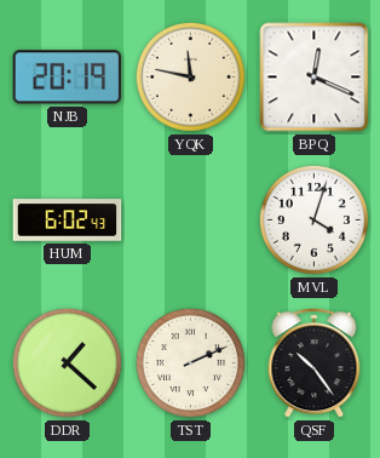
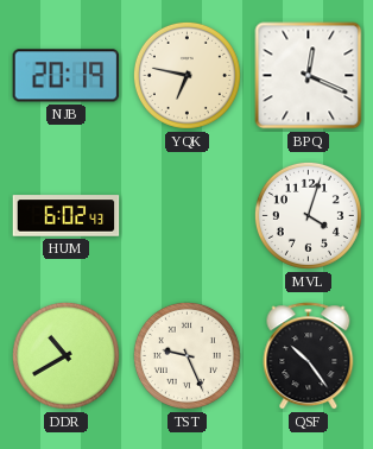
YQK: 11:47 -> 6:47
DDR: 1:22 -> 10:40
TST: 2:11 -> 9:26
